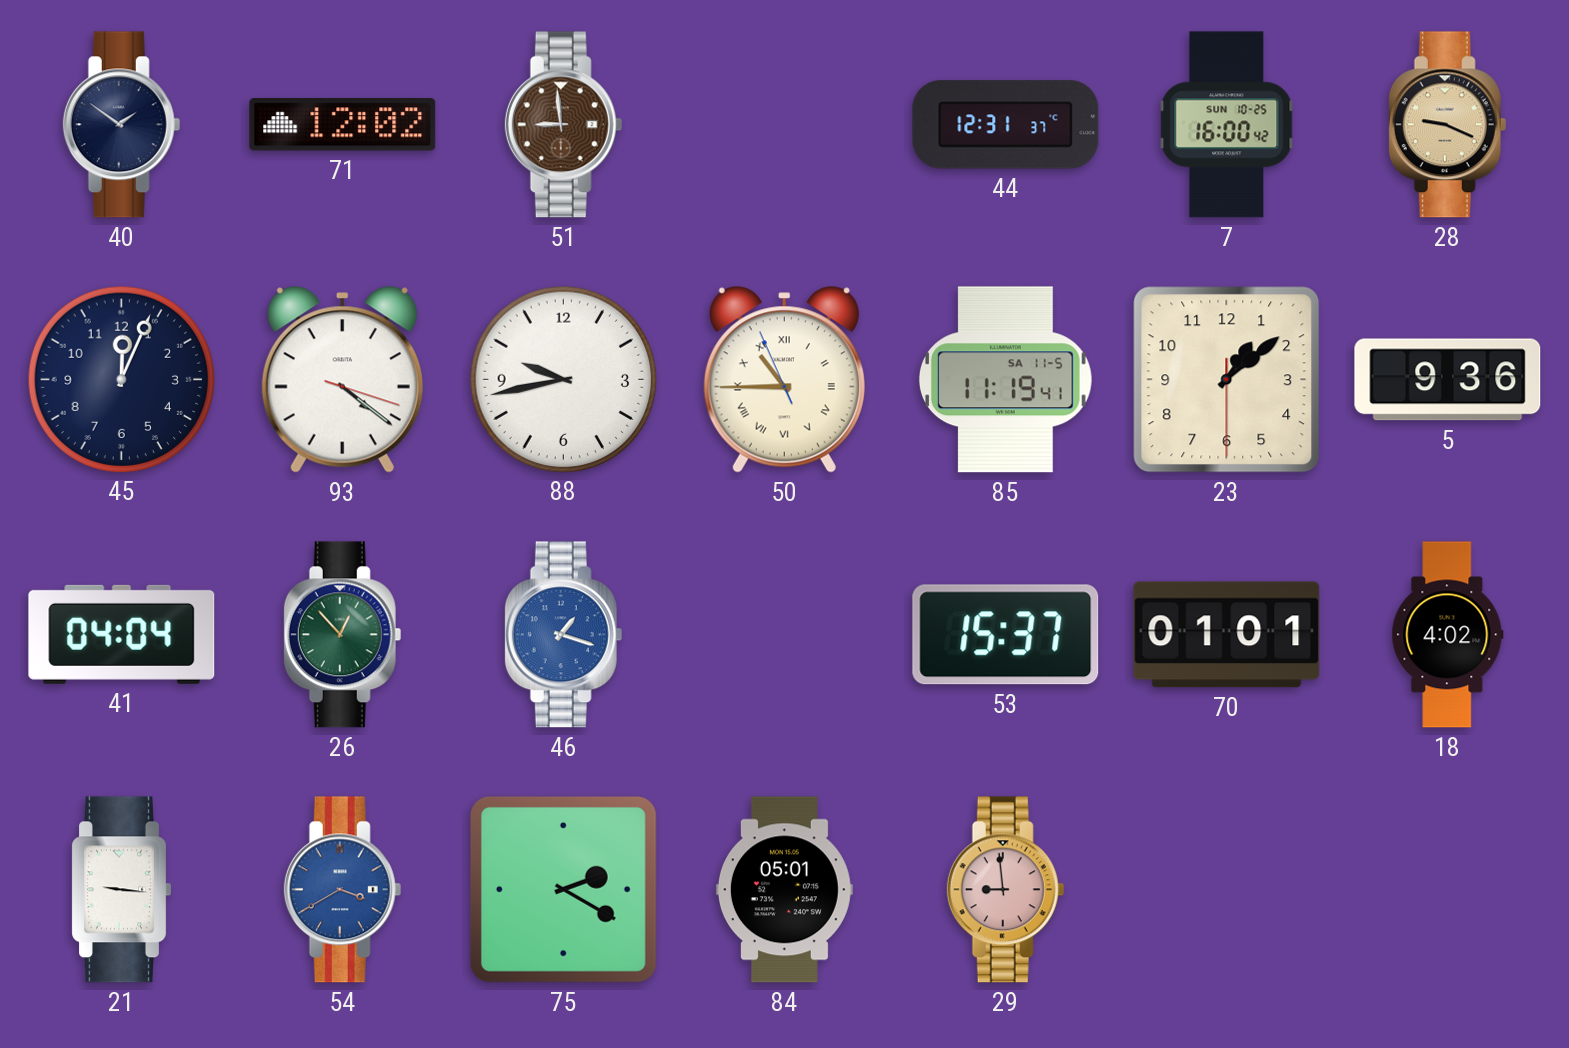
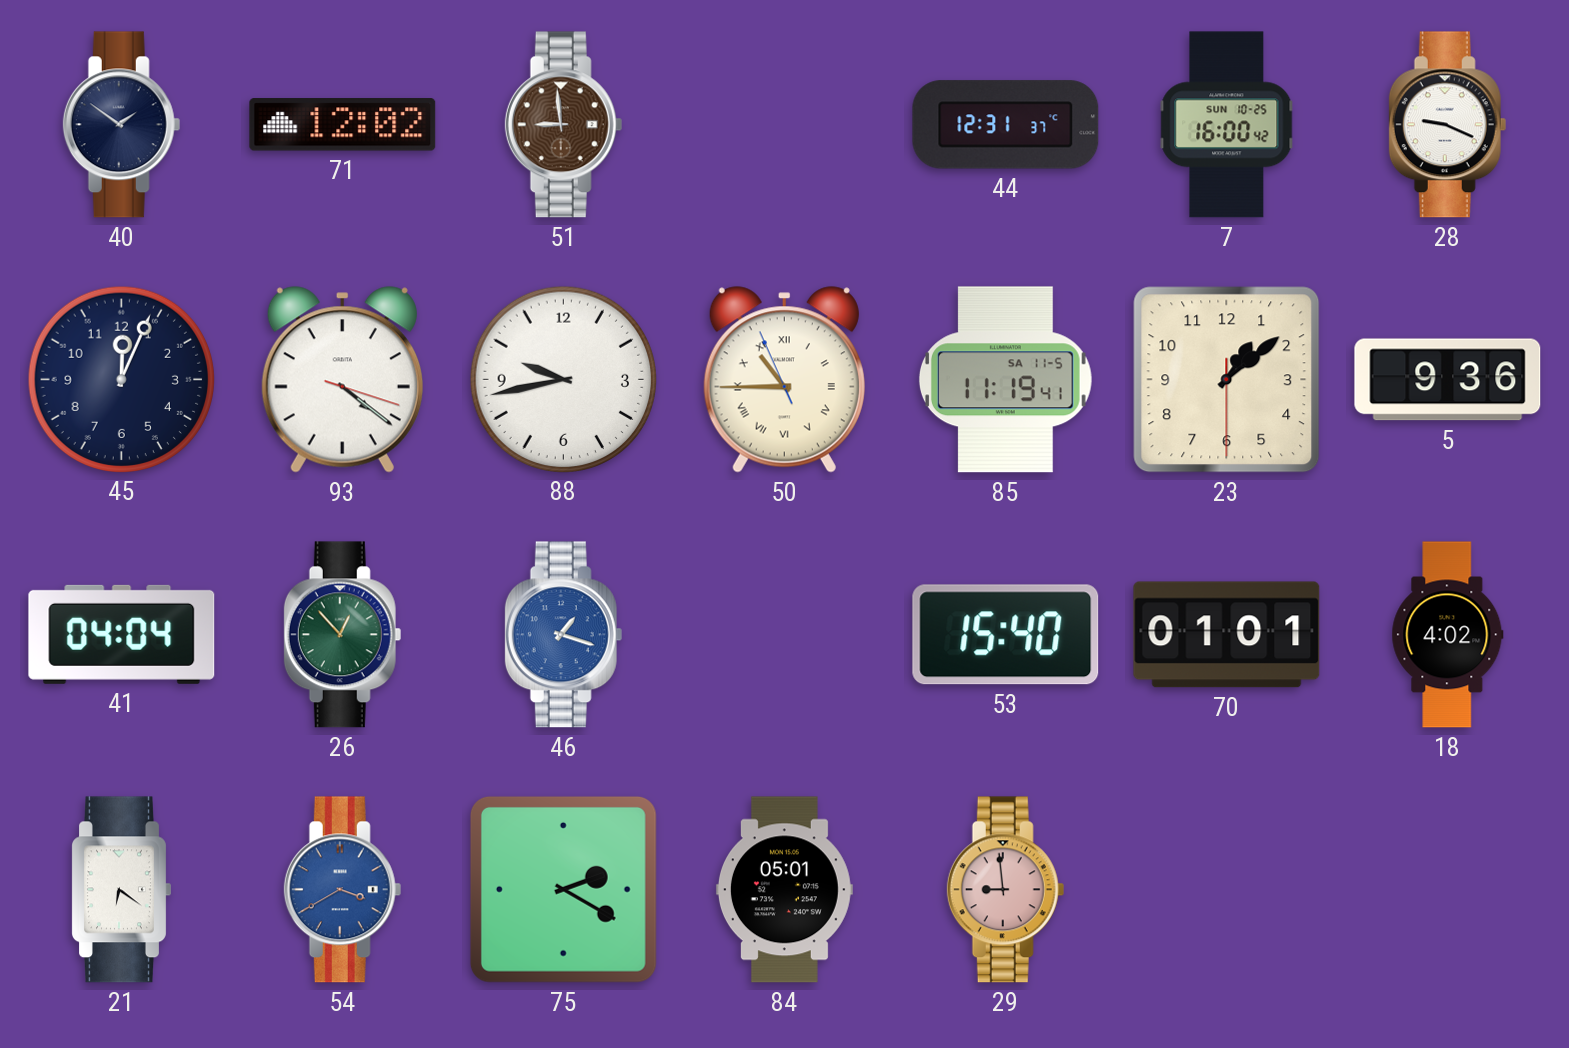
28 dial: champagne -> white
53: 15:37 -> 15:40
21: 9:16 -> 6:21
